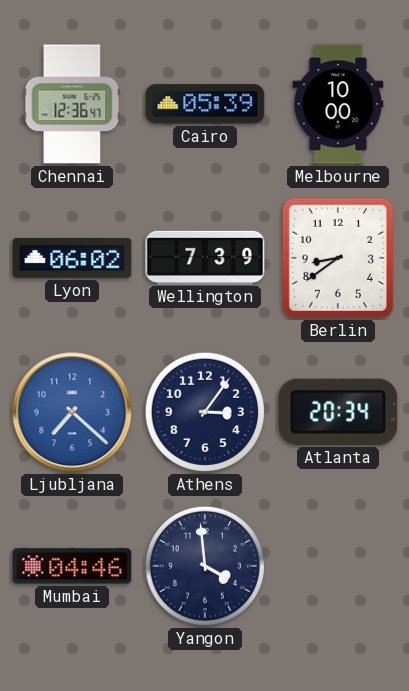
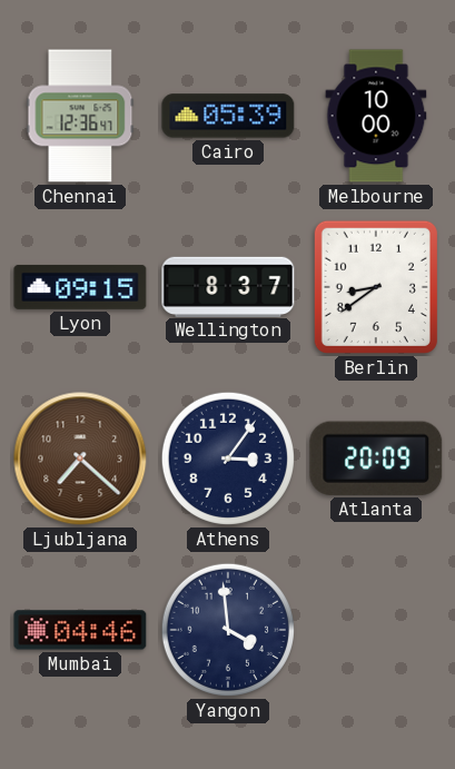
Lyon: 06:02 -> 09:15
Wellington: 7:39 -> 8:37
Ljubljana dial: blue -> brown
Atlanta: 20:34 -> 20:09
